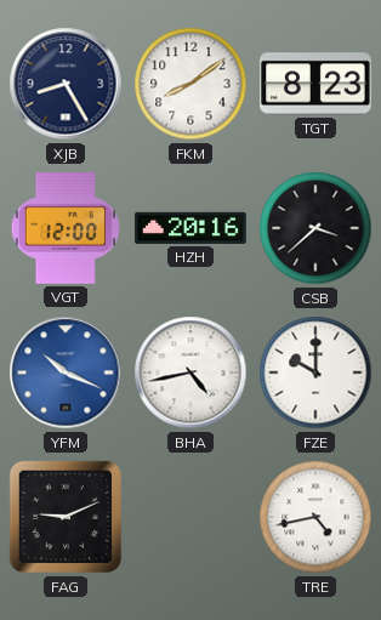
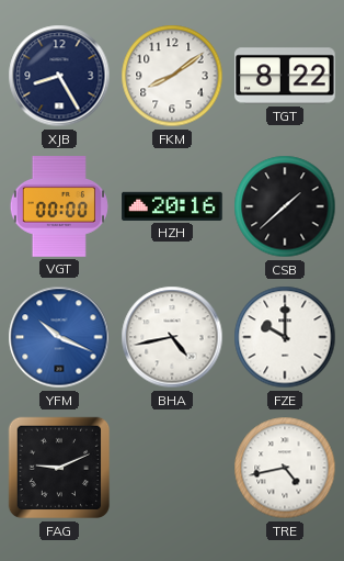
TGT: 8:23 -> 8:22
VGT: 12:00 -> 00:00
CSB: 3:38 -> 1:38
